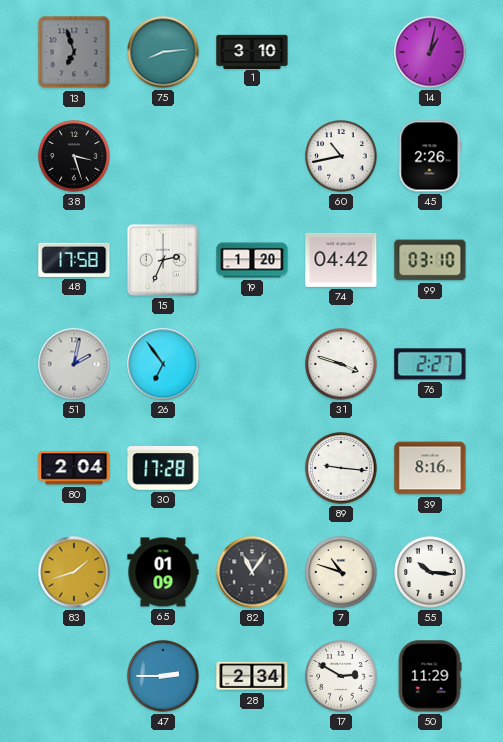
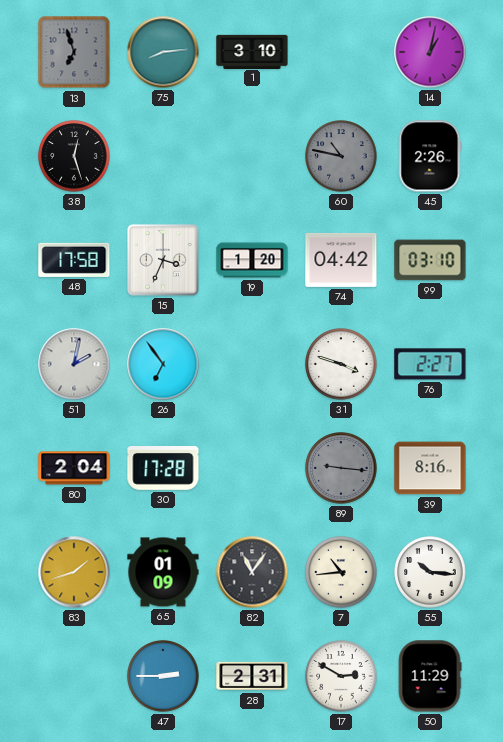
38: 3:27 -> 12:27
60: 10:43 -> 10:47
60 dial: white -> grey
15: 2:34 -> 3:34
89 dial: white -> grey
7: 10:48 -> 10:44
28: 2:34 -> 2:31
